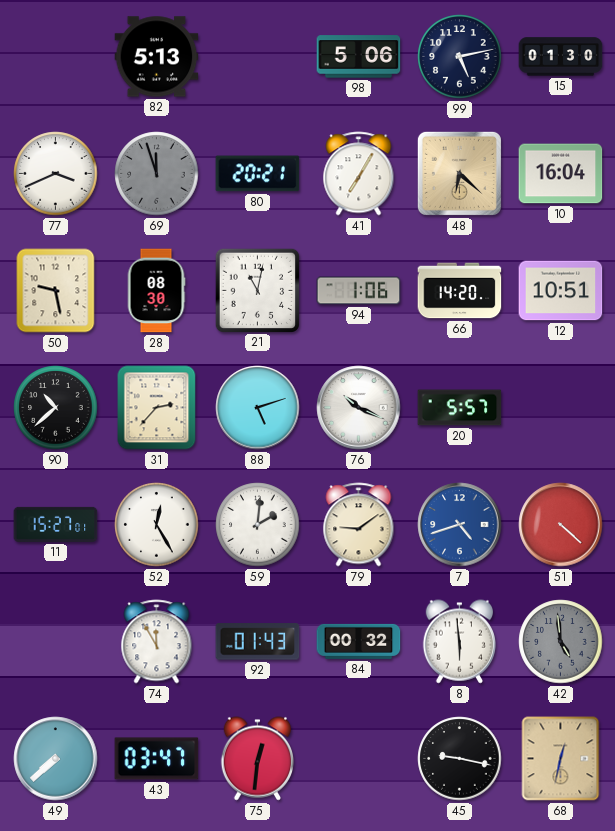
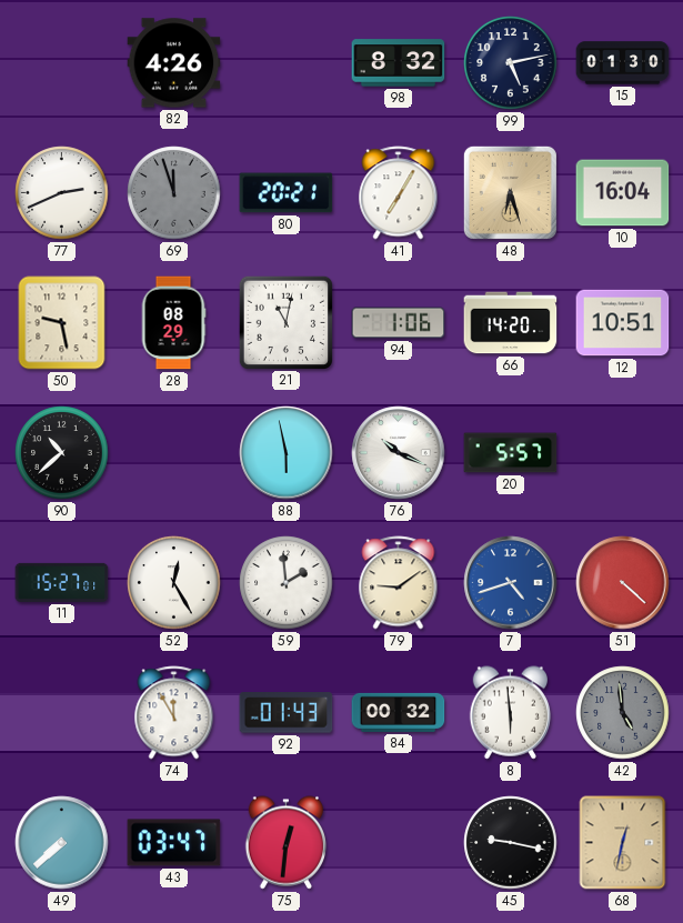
82: 5:13 -> 4:26
98: 5:06 -> 8:32
77: 3:41 -> 2:41
48: 6:22 -> 6:27
28: 08:30 -> 08:29
31: 2:37 -> none
88: 5:12 -> 5:58
59: 2:01 -> 1:59
